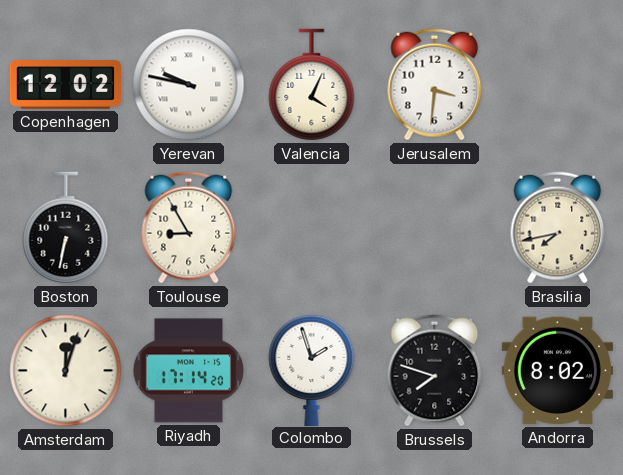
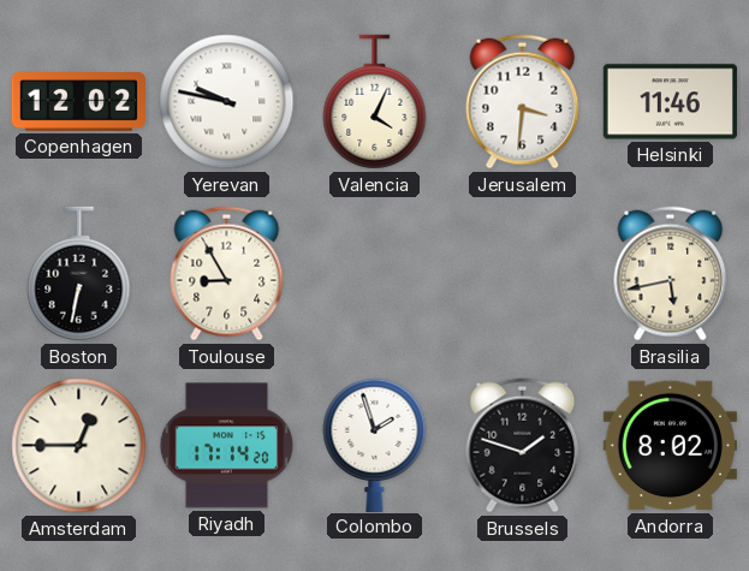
Helsinki: none -> 11:46
Brasilia: 7:43 -> 5:43
Amsterdam: 12:03 -> 12:45
Brussels: 7:48 -> 1:48
